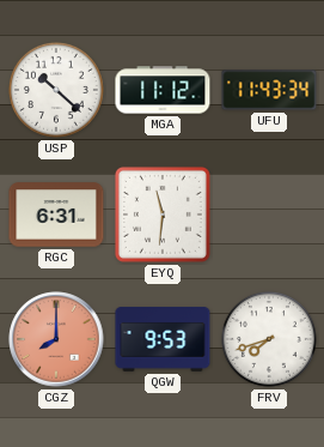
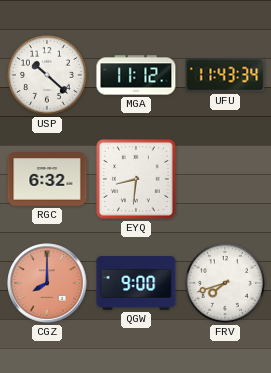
RGC: 6:31 -> 6:32
EYQ: 11:31 -> 8:31
QGW: 9:53 -> 9:00
